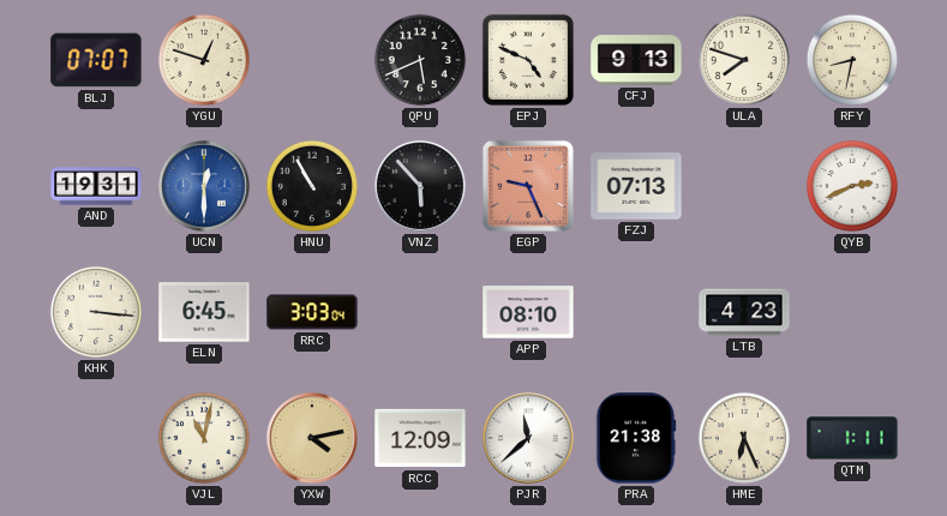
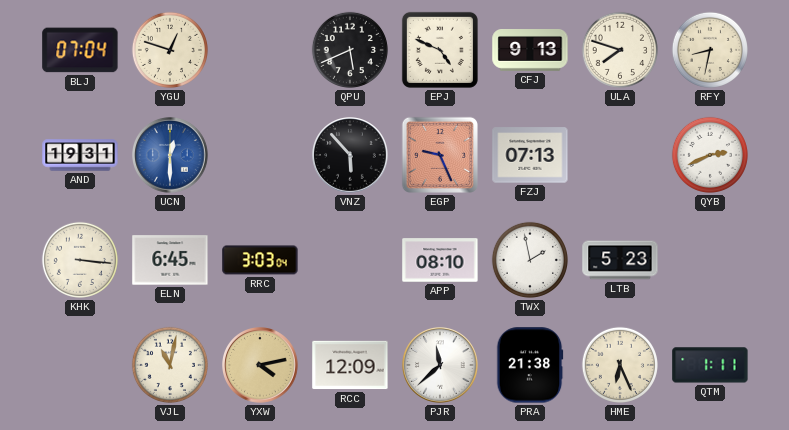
BLJ: 07:07 -> 07:04
HNU: 10:55 -> none
TWX: none -> 1:58
LTB: 4:23 -> 5:23
